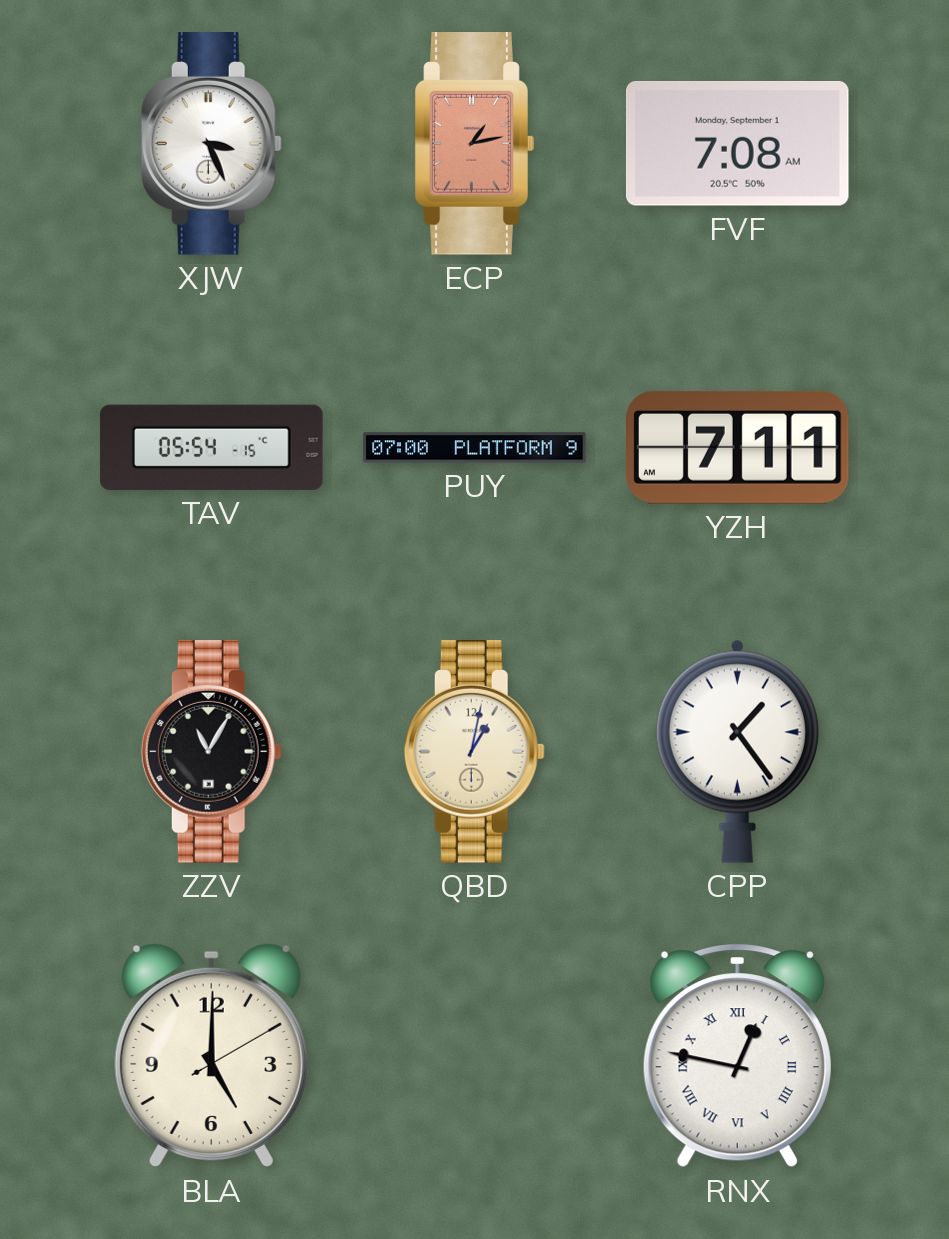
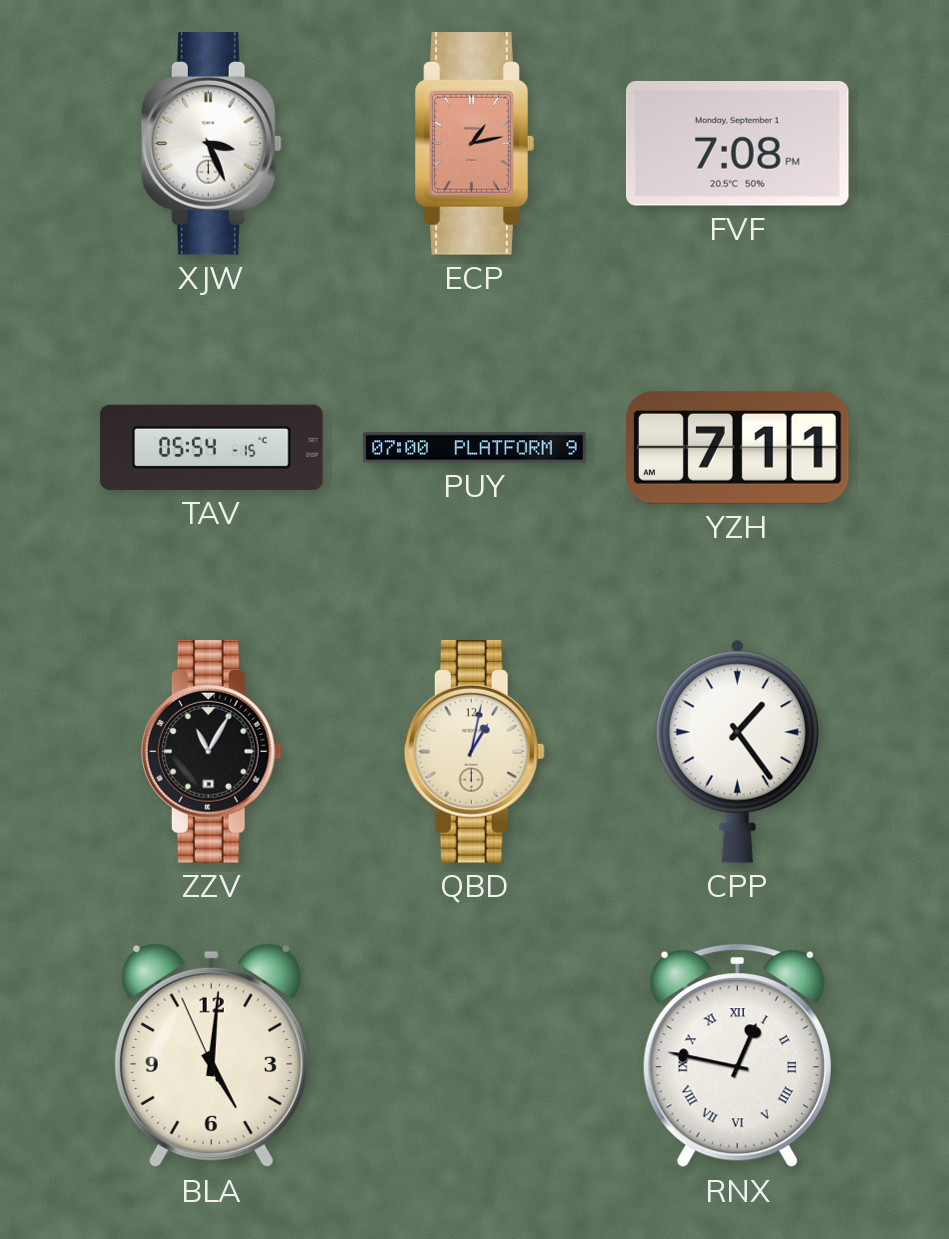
FVF: 7:08 AM -> 7:08 PM
BLA: 5:00:10 -> 5:00:56
